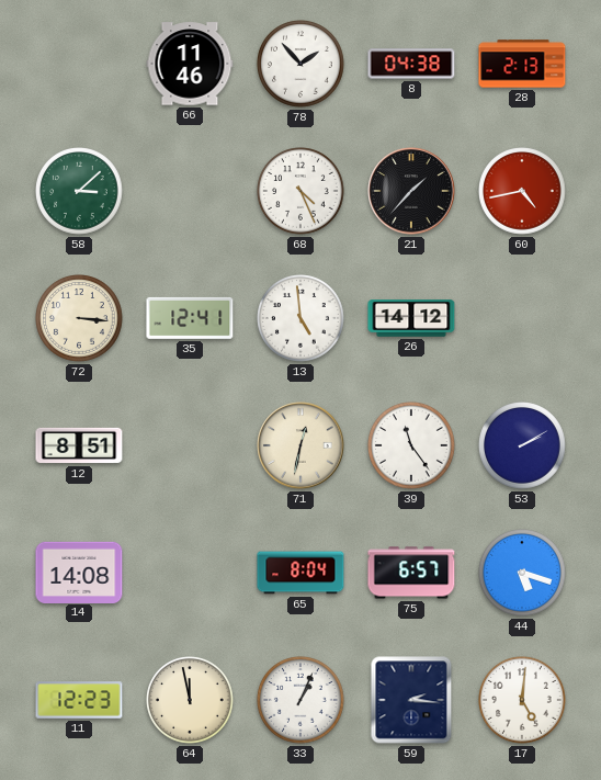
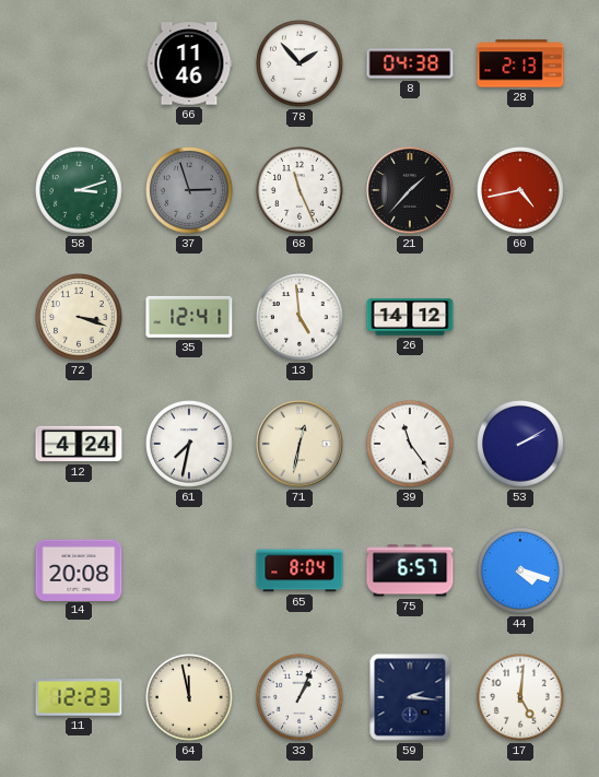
58: 3:08 -> 3:12
37: none -> 2:57
68: 4:26 -> 11:26
72: 3:16 -> 3:18
12: 8:51 -> 4:24
61: none -> 7:32
14: 14:08 -> 20:08
44: 5:18 -> 4:18
